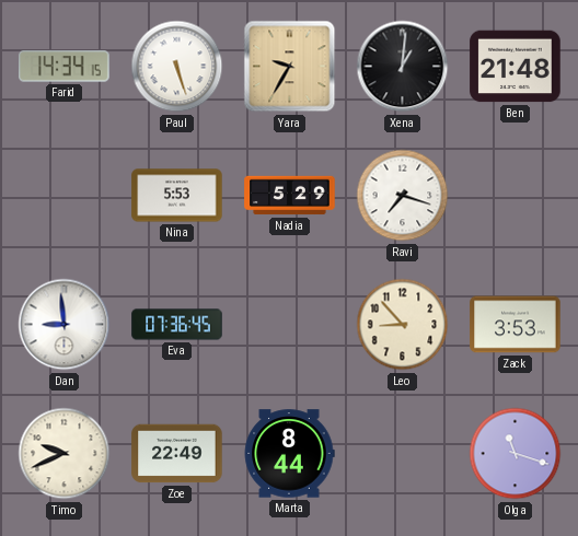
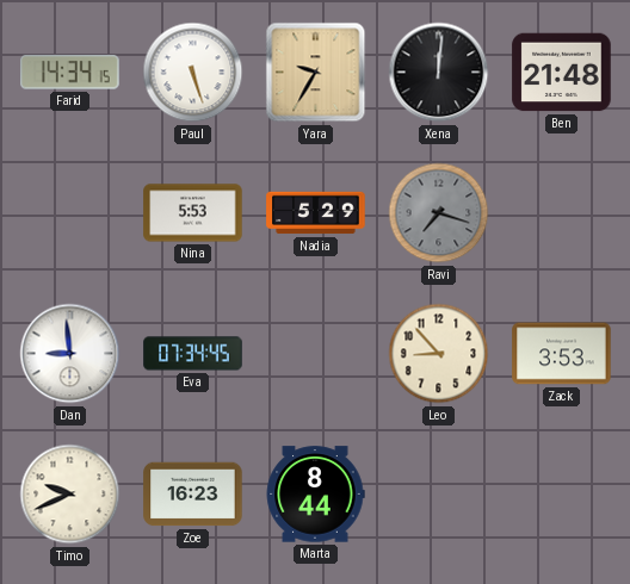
Xena: 1:01 -> 12:01
Ravi dial: white -> grey
Eva: 07:36 -> 07:34
Zoe: 22:49 -> 16:23
Olga: 11:18 -> none
